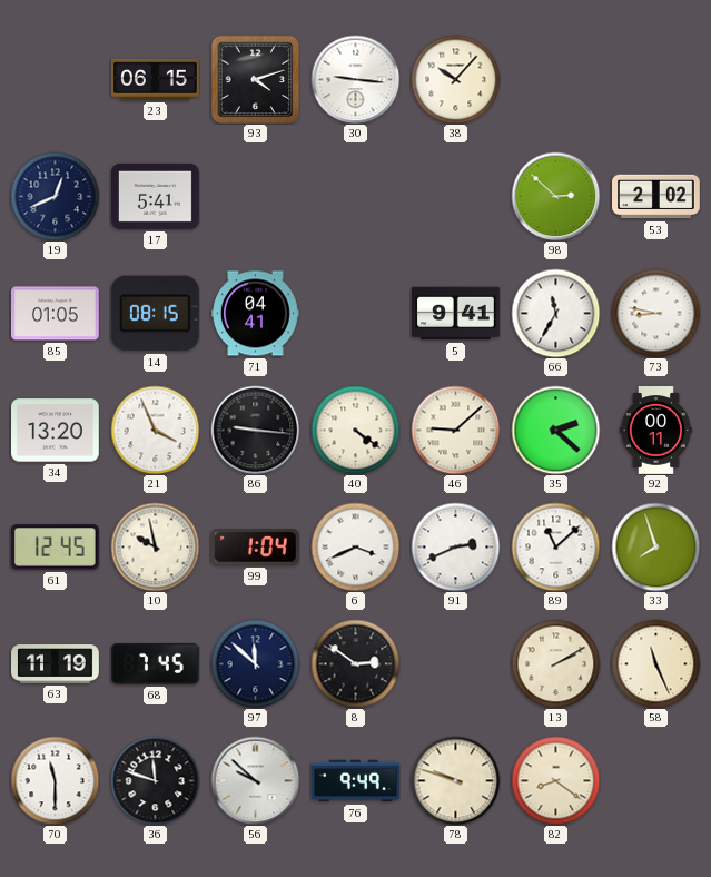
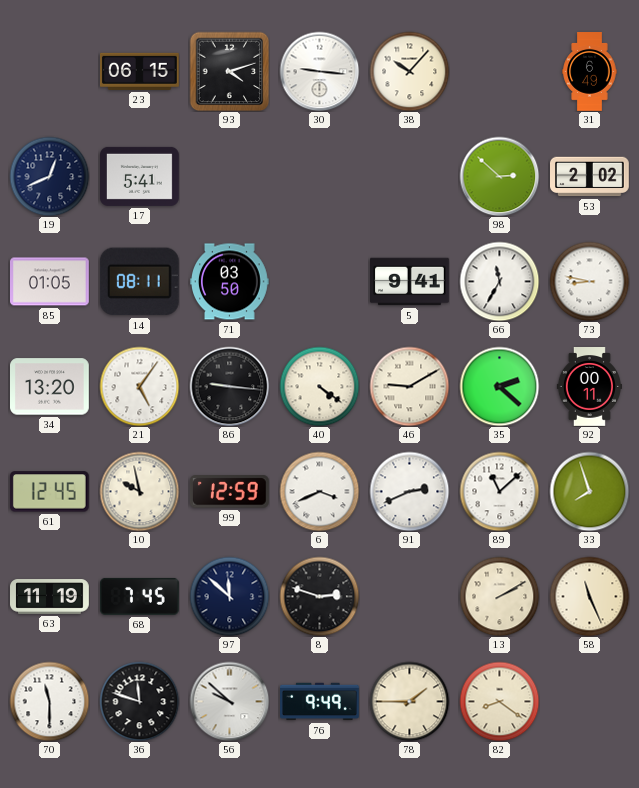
31: none -> 6:49
14: 08:15 -> 08:11
71: 04:41 -> 03:50
21: 3:56 -> 5:06
46: 9:08 -> 9:10
99: 1:04 -> 12:59
8: 2:51 -> 2:48
78: 9:48 -> 1:45
